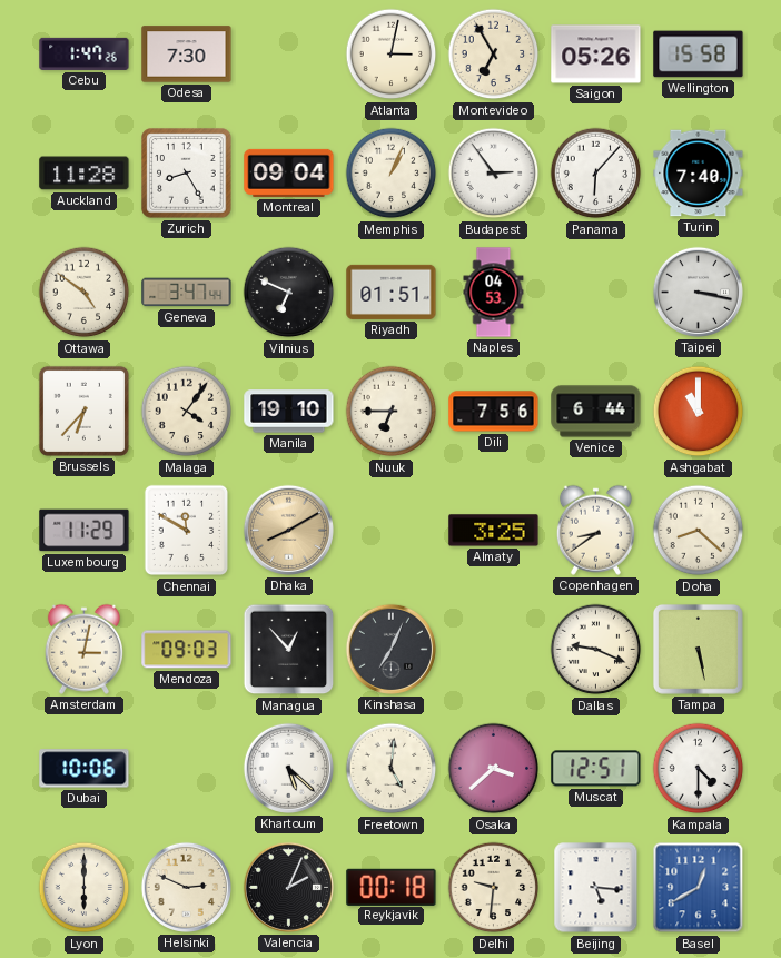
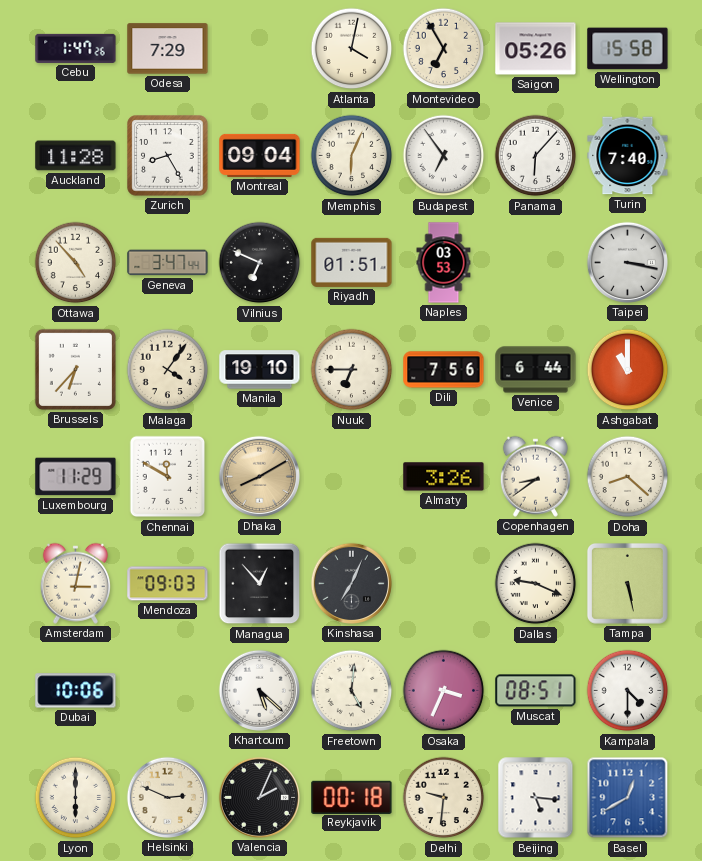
Odesa: 7:30 -> 7:29
Atlanta: 3:02 -> 4:02
Memphis: 1:04 -> 6:04
Budapest: 2:54 -> 6:54
Ottawa: 4:51 -> 4:53
Naples: 04:53 -> 03:53
Almaty: 3:25 -> 3:26
Osaka: 3:38 -> 3:34
Muscat: 12:51 -> 08:51
